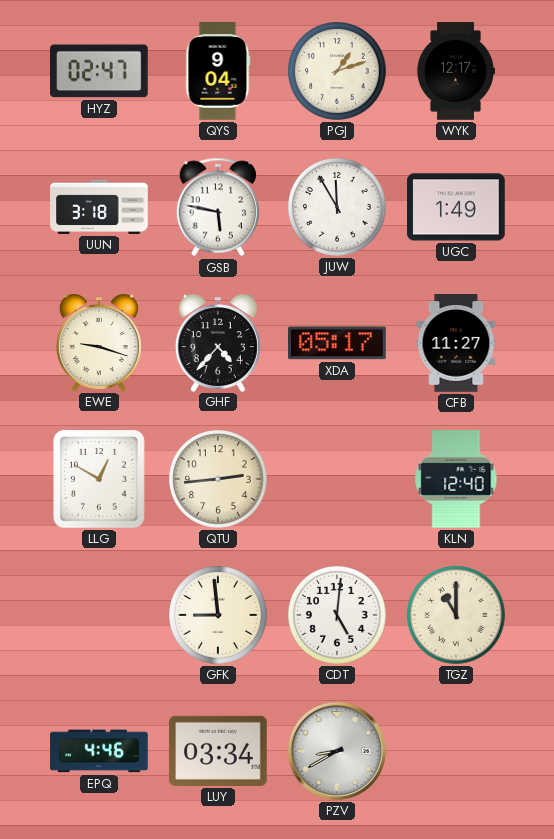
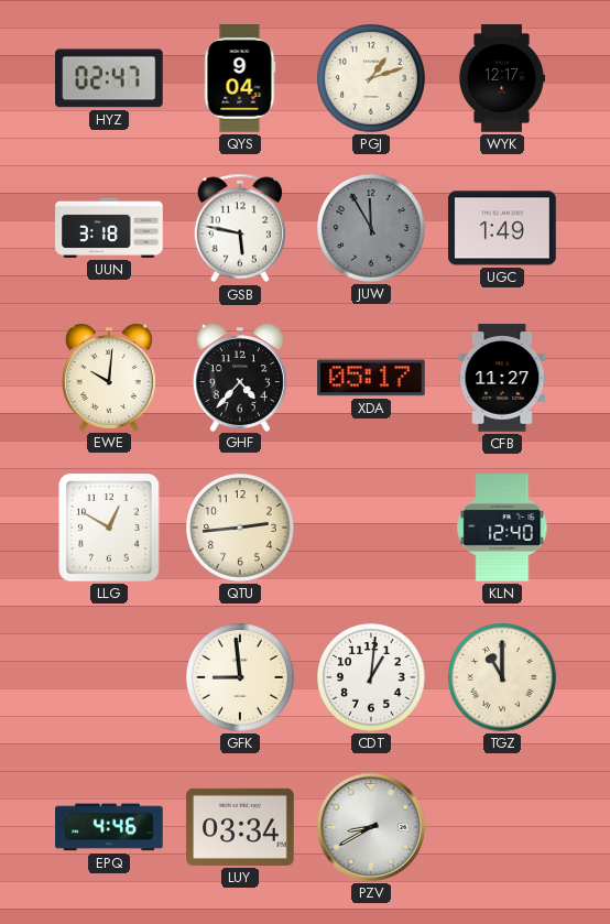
JUW dial: white -> grey
EWE: 9:18 -> 10:01
CDT: 5:01 -> 1:01
